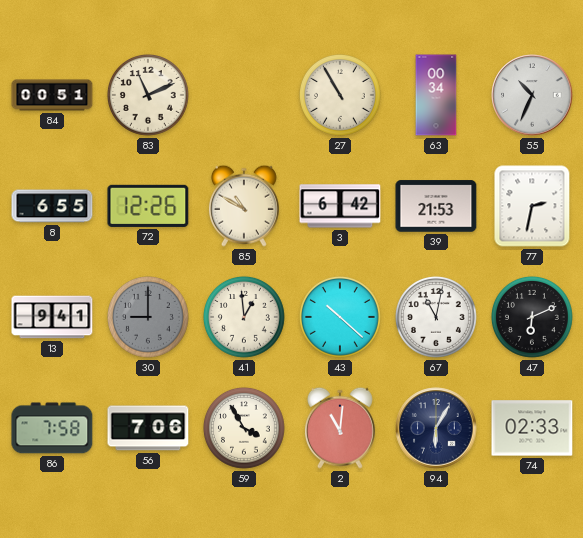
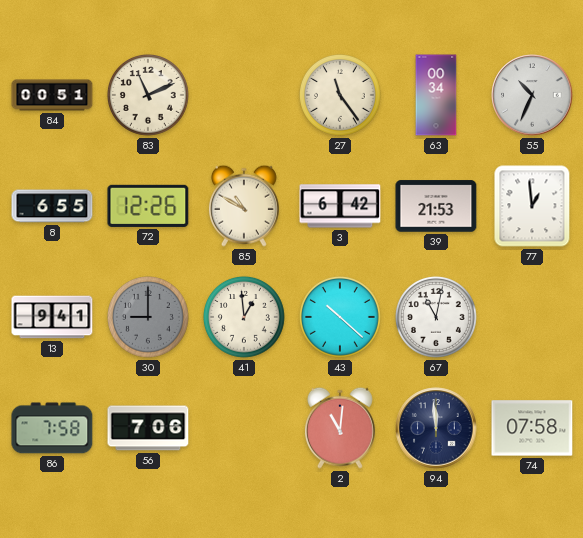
27: 10:55 -> 11:24
77: 2:32 -> 12:59
47: 6:11 -> none
59: 3:55 -> none
94: 6:05 -> 11:59
74: 02:33 -> 07:58
